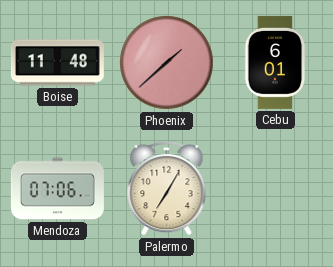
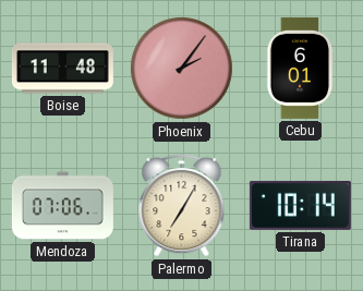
Phoenix: 1:38 -> 2:06
Tirana: none -> 10:14
